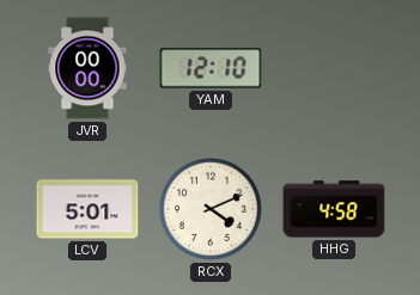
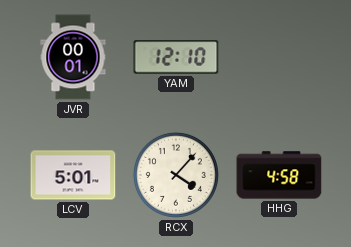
JVR: 00:00 -> 00:01
RCX: 4:11 -> 4:07
